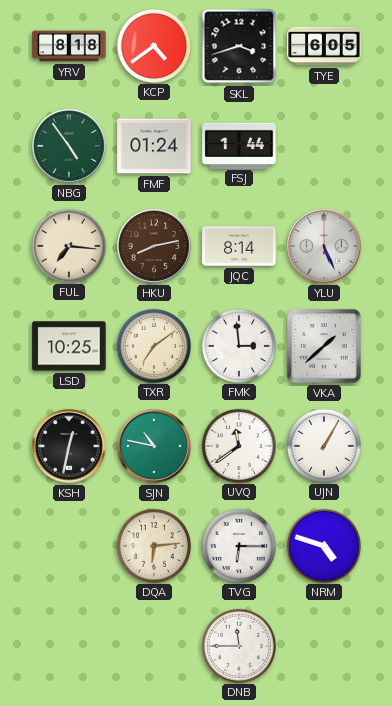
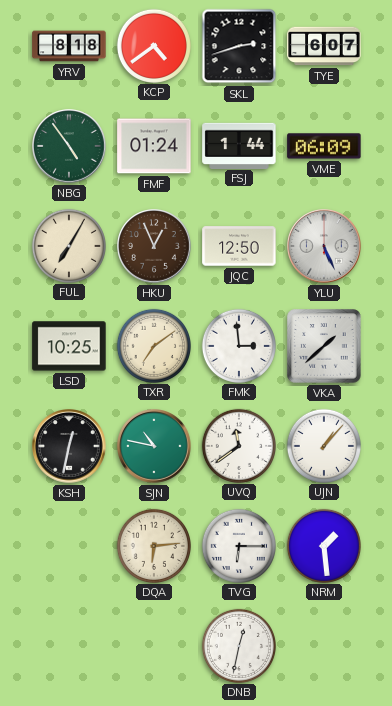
SKL: 3:42 -> 2:42
TYE: 6:05 -> 6:07
VME: none -> 06:09
FUL: 7:16 -> 7:05
HKU: 8:13 -> 12:56
JQC: 8:14 -> 12:50
UJN: 1:05 -> 1:07
NRM: 4:48 -> 1:29
DNB: 11:45 -> 12:32
